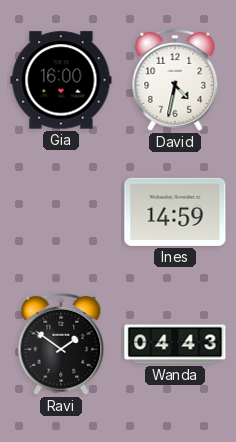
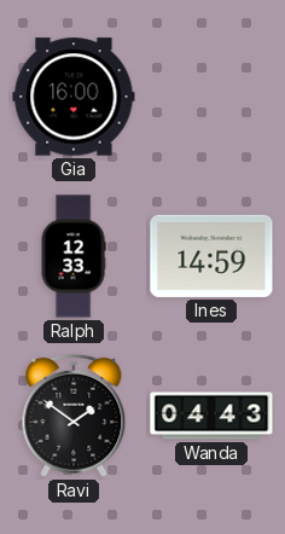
David: 4:32 -> none
Ralph: none -> 12:33
